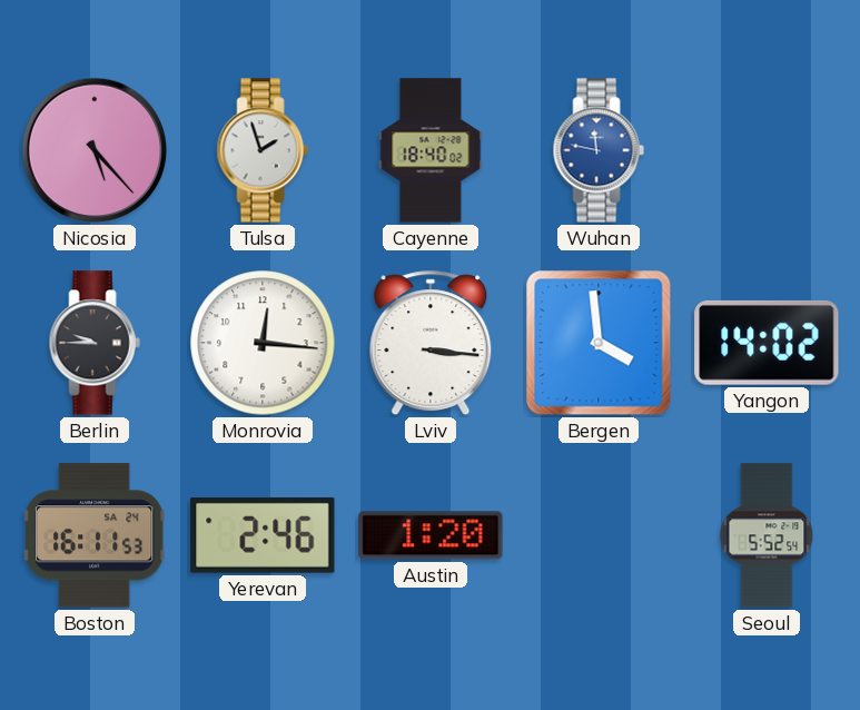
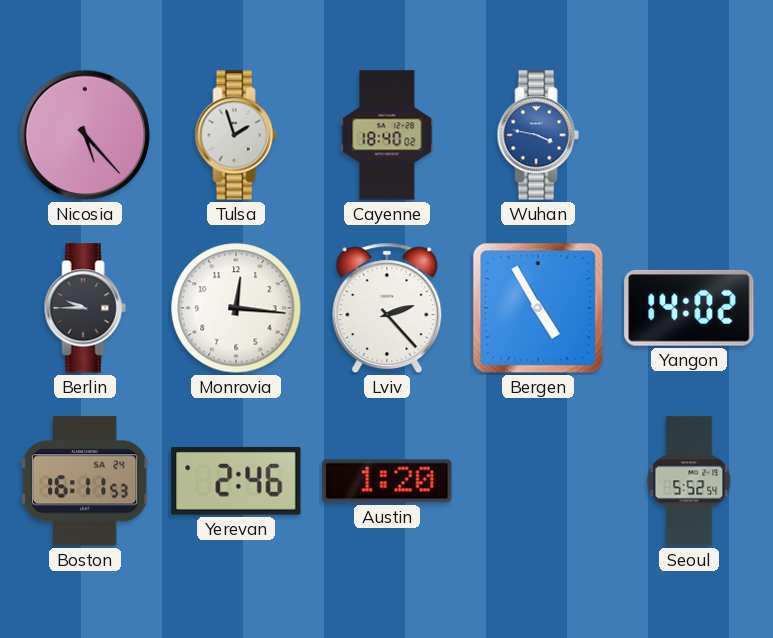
Wuhan: 11:47 -> 3:47
Lviv: 3:16 -> 2:23
Bergen: 3:59 -> 4:55
